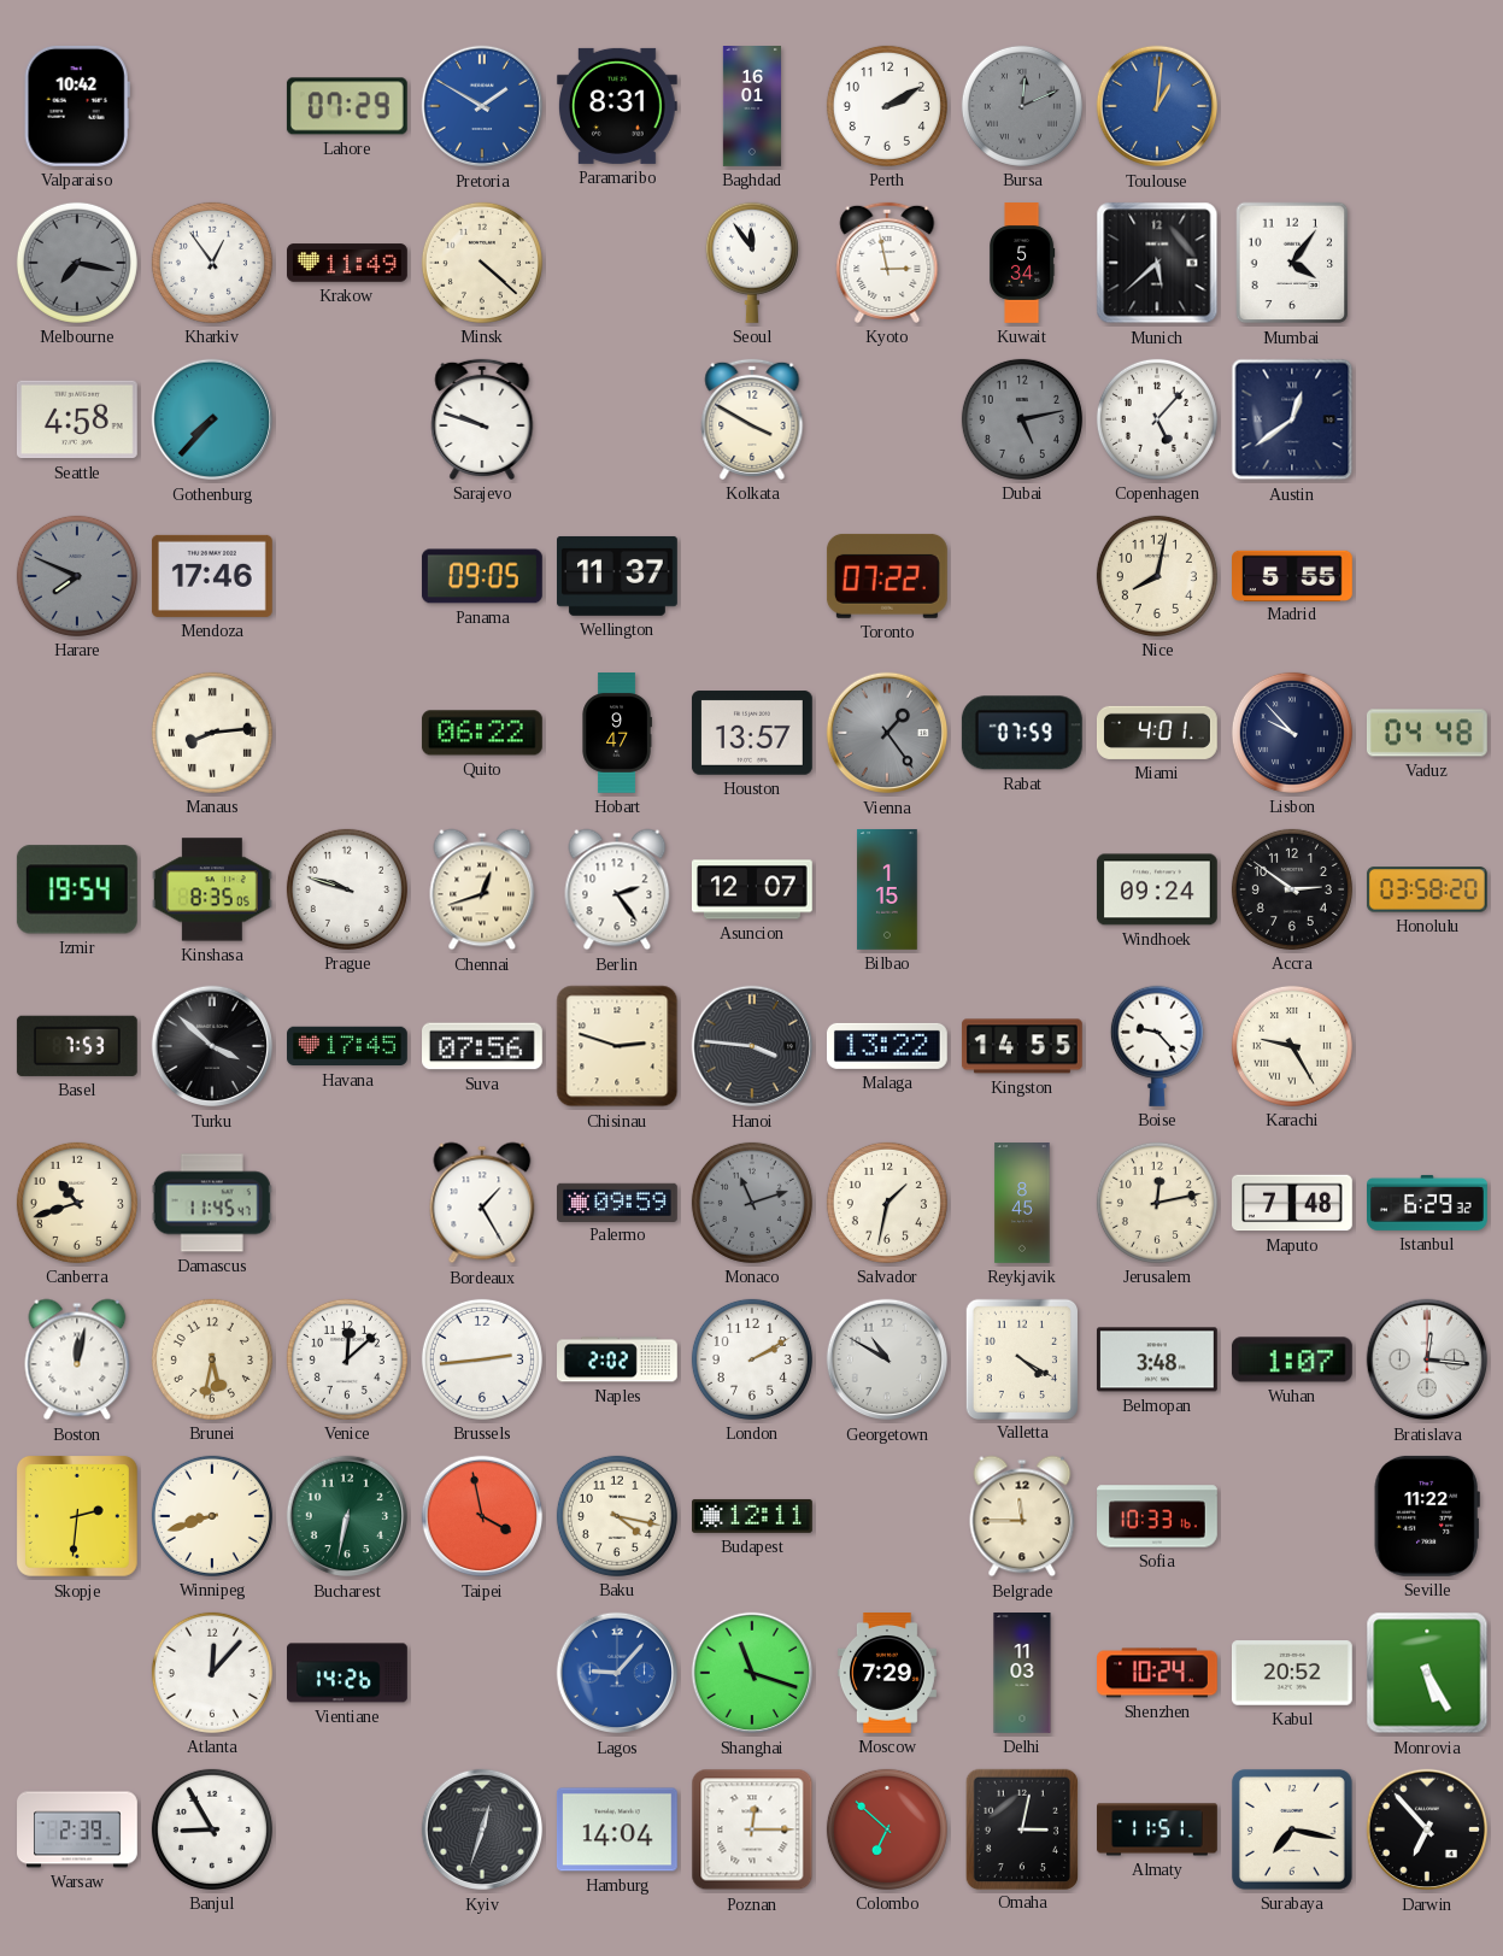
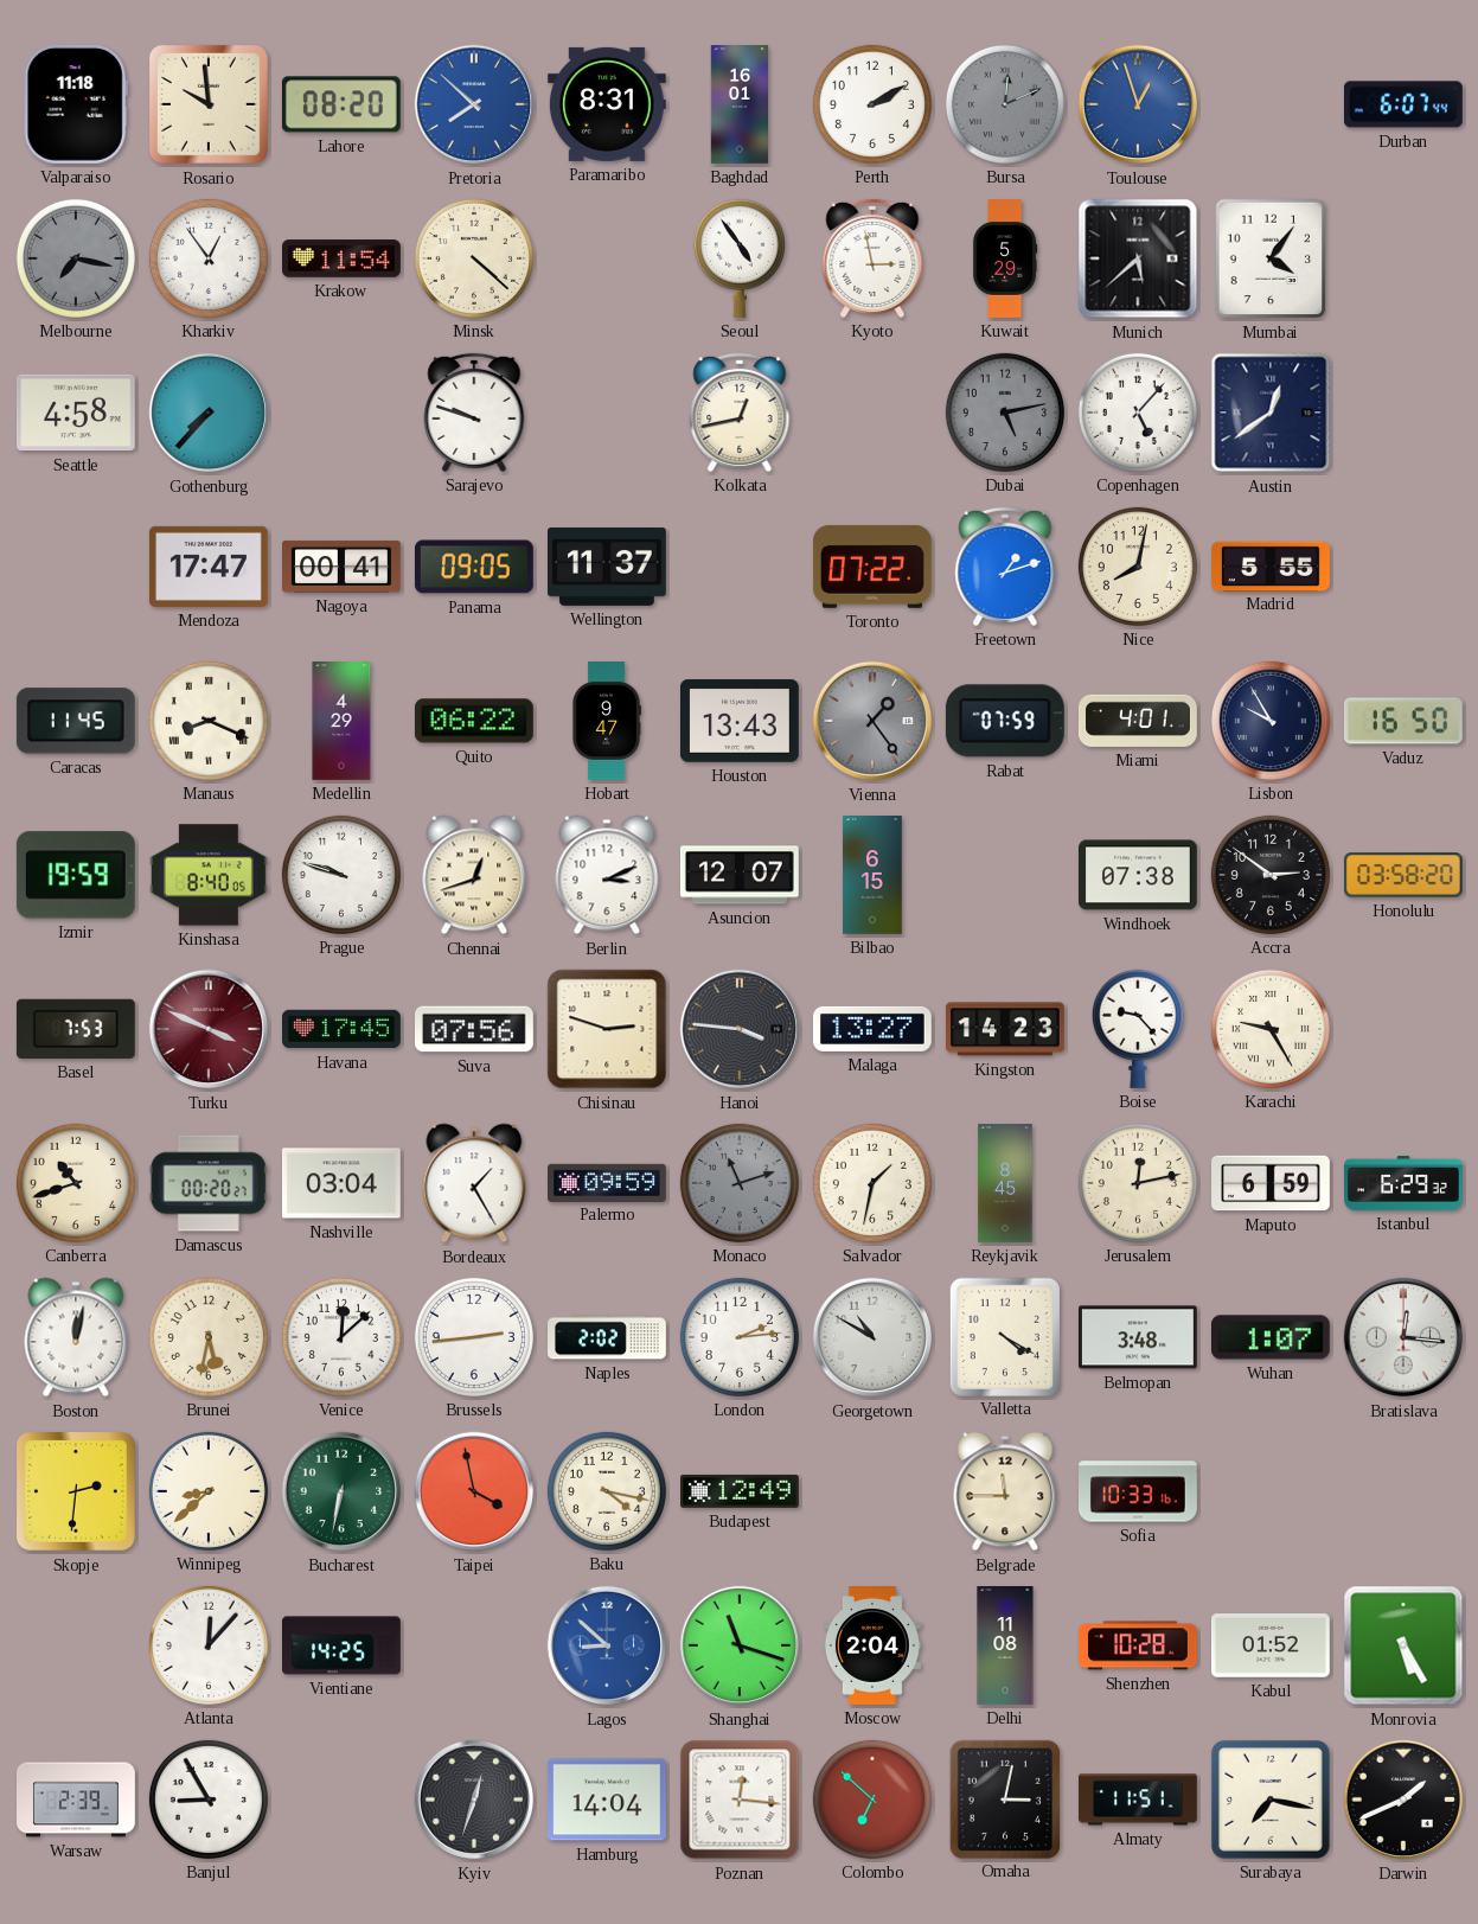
Valparaiso: 10:42 -> 11:18
Rosario: none -> 9:59
Lahore: 07:29 -> 08:20
Pretoria: 1:50 -> 7:52
Toulouse: 1:01 -> 12:57
Durban: none -> 6:07
Krakow: 11:49 -> 11:54
Seoul: 11:54 -> 4:54
Kuwait: 5:34 -> 5:29
Kolkata: 3:50 -> 12:43
Harare: 7:49 -> none
Mendoza: 17:46 -> 17:47
Nagoya: none -> 00:41
Freetown: none -> 1:12
Caracas: none -> 11:45
Manaus: 8:14 -> 8:19
Medellin: none -> 4:29
Houston: 13:57 -> 13:43
Lisbon: 9:53 -> 9:55
Vaduz: 04:48 -> 16:50
Izmir: 19:54 -> 19:59
Kinshasa: 8:35 -> 8:40
Berlin: 2:24 -> 3:11
Bilbao: 1:15 -> 6:15
Windhoek: 09:24 -> 07:38
Turku: 3:52 -> 3:49
Turku dial: black -> burgundy
Malaga: 13:22 -> 13:27
Kingston: 14:55 -> 14:23
Damascus: 11:45 -> 00:20
Nashville: none -> 03:04
Maputo: 7:48 -> 6:59
London: 2:10 -> 2:14
Winnipeg: 8:42 -> 8:38
Budapest: 12:11 -> 12:49
Seville: 11:22 -> none
Vientiane: 14:26 -> 14:25
Lagos: 9:07 -> 8:52
Moscow: 7:29 -> 2:04
Delhi: 11:03 -> 11:08
Shenzhen: 10:24 -> 10:28
Kabul: 20:52 -> 01:52
Poznan: 12:15 -> 12:16
Darwin: 6:53 -> 1:41
